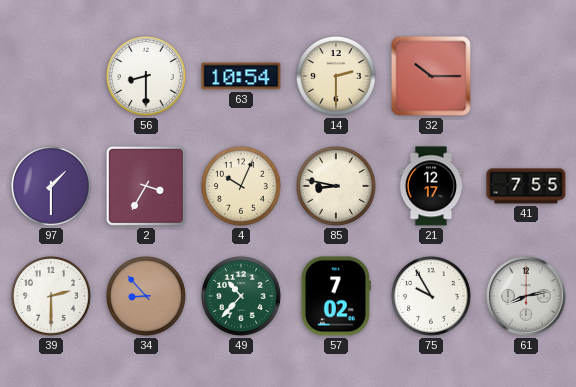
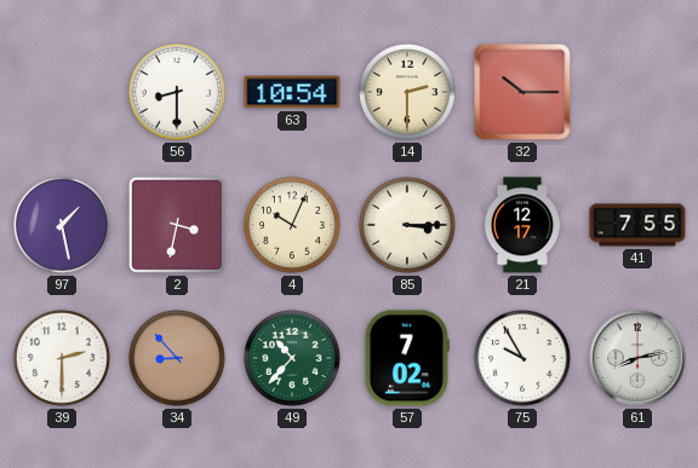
97: 1:30 -> 1:28
2: 3:35 -> 3:32
85: 8:47 -> 3:15
